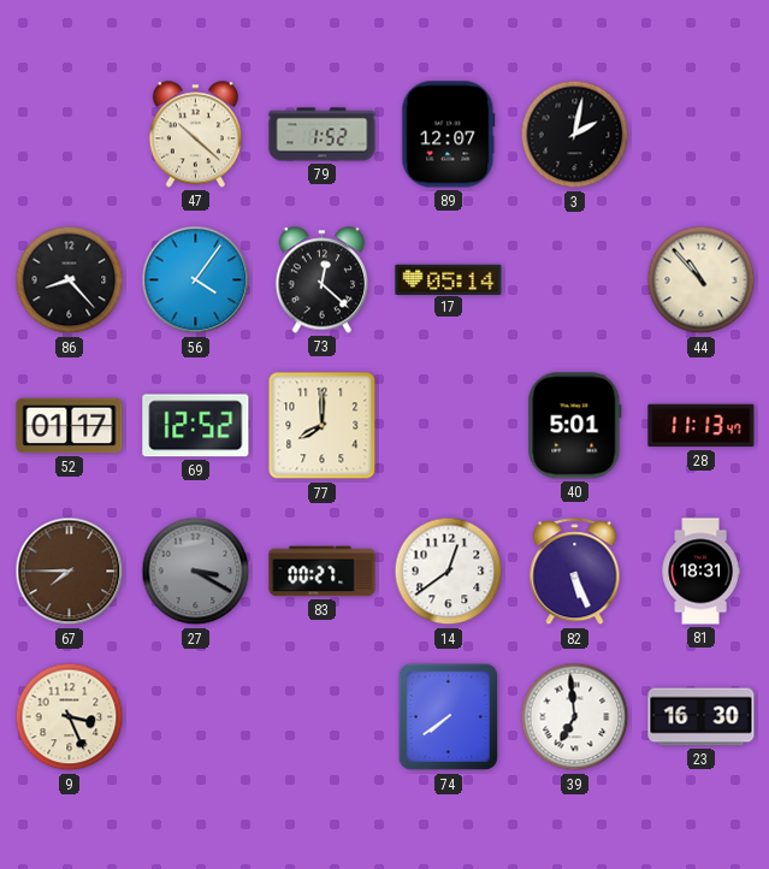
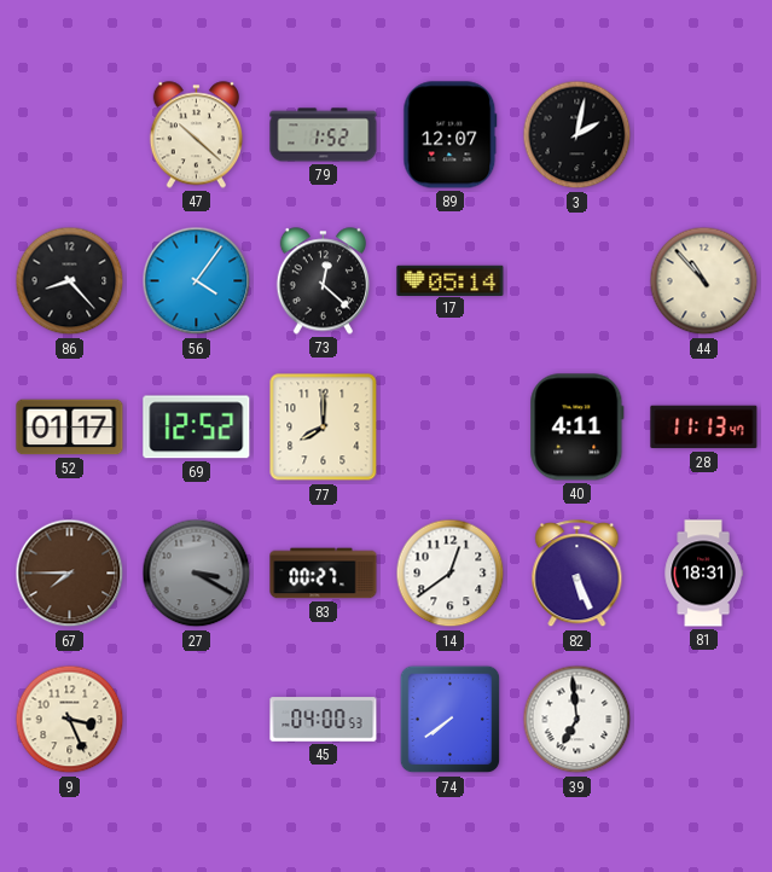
40: 5:01 -> 4:11
45: none -> 04:00
23: 16:30 -> none
